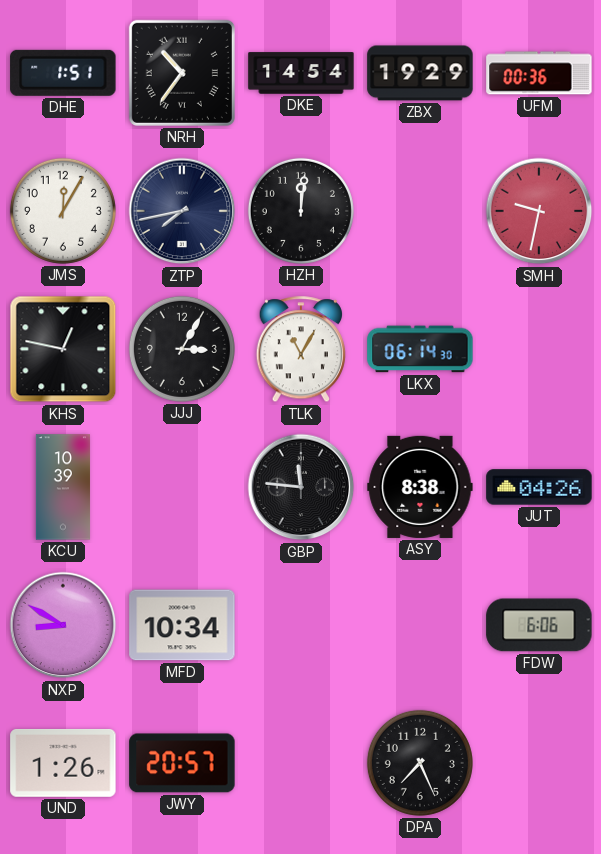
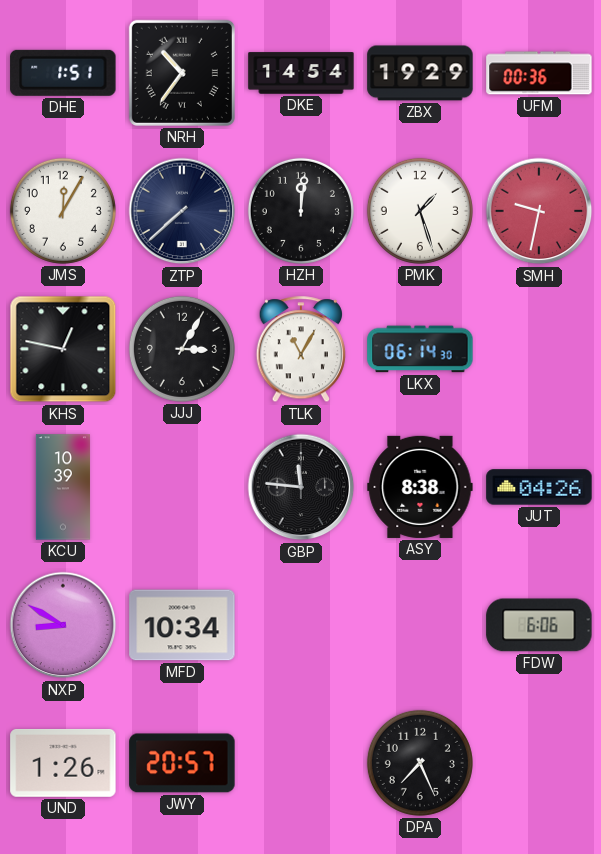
ZTP: 7:43 -> 7:38
PMK: none -> 1:27
